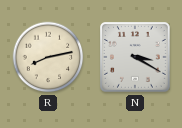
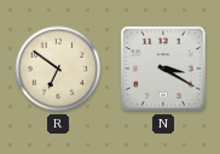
R: 8:13 -> 6:51
